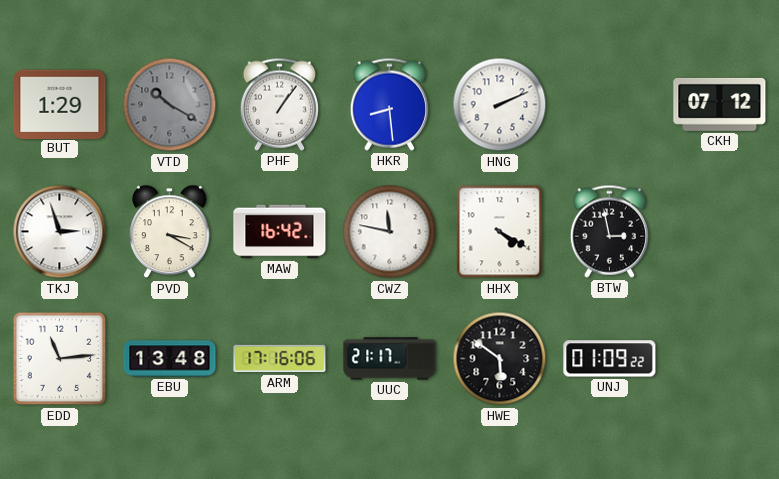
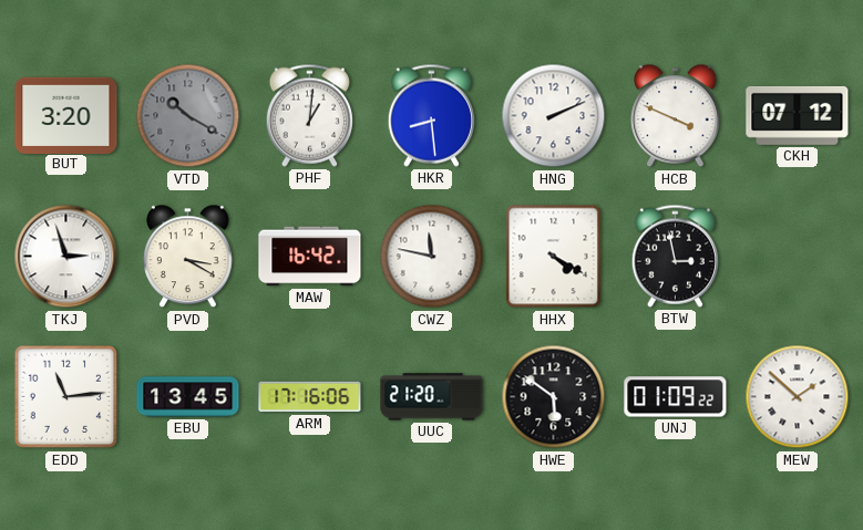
BUT: 1:29 -> 3:20
PHF: 1:06 -> 1:01
HCB: none -> 3:49
EBU: 13:48 -> 13:45
UUC: 21:17 -> 21:20
MEW: none -> 1:52
